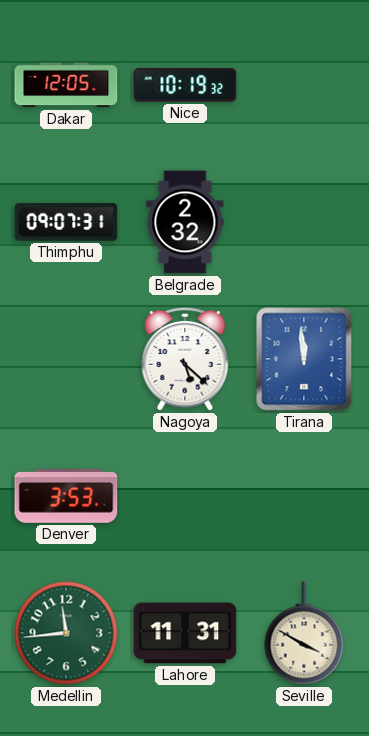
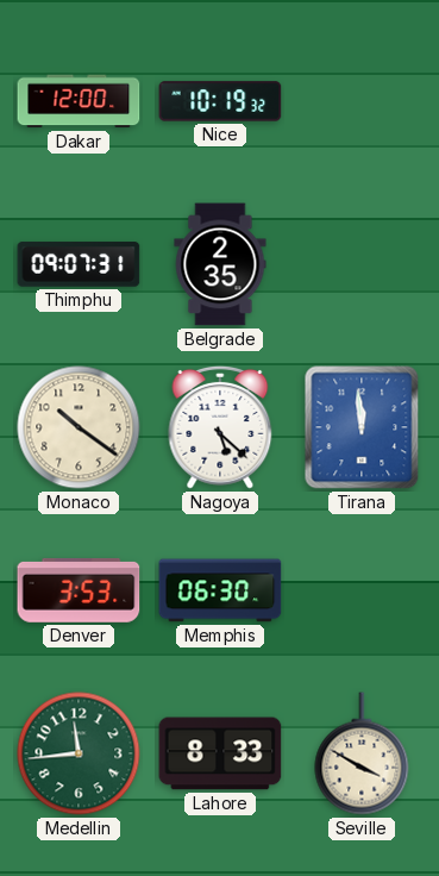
Dakar: 12:05 -> 12:00
Belgrade: 2:32 -> 2:35
Monaco: none -> 10:21
Memphis: none -> 06:30
Lahore: 11:31 -> 8:33
